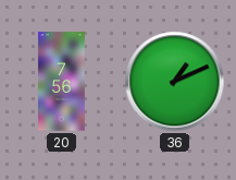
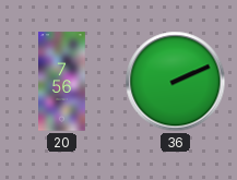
36: 1:11 -> 2:11
